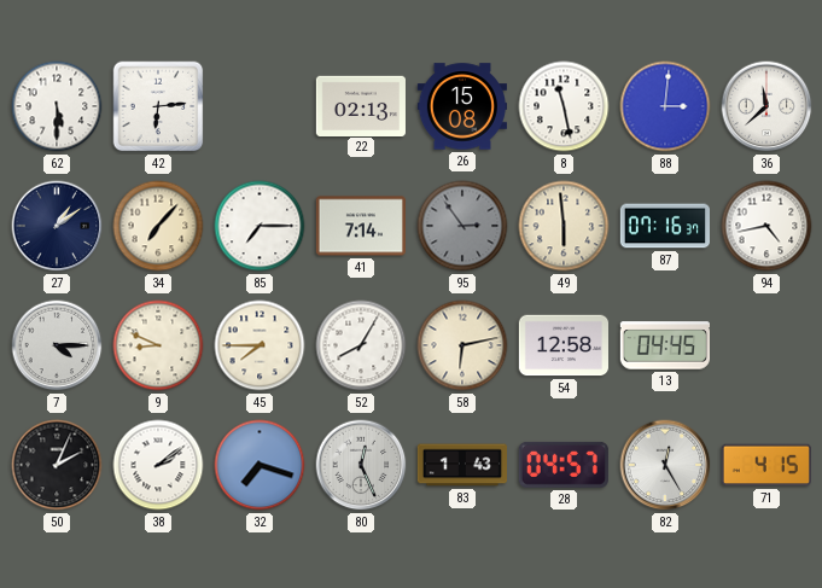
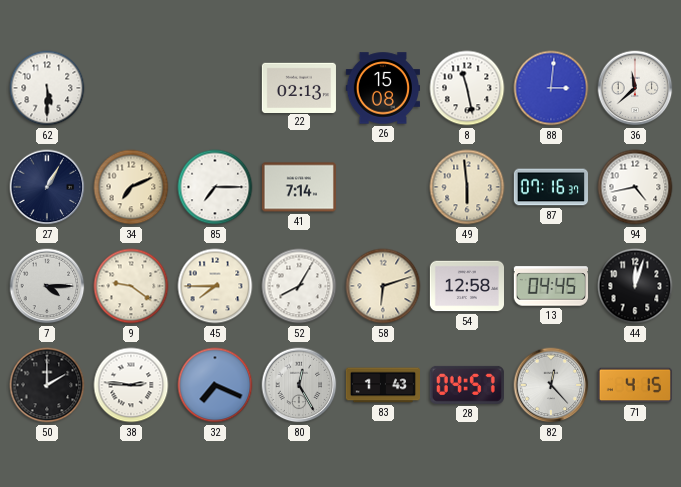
42: 6:14 -> none
27: 1:09 -> 1:05
34: 7:07 -> 7:11
95: 2:54 -> none
9: 8:49 -> 9:21
58: 6:13 -> 6:12
44: none -> 12:03
50: 2:04 -> 2:00
38: 2:09 -> 2:46
32: 7:18 -> 7:19
80: 12:26 -> 12:25
82: 12:25 -> 12:23
